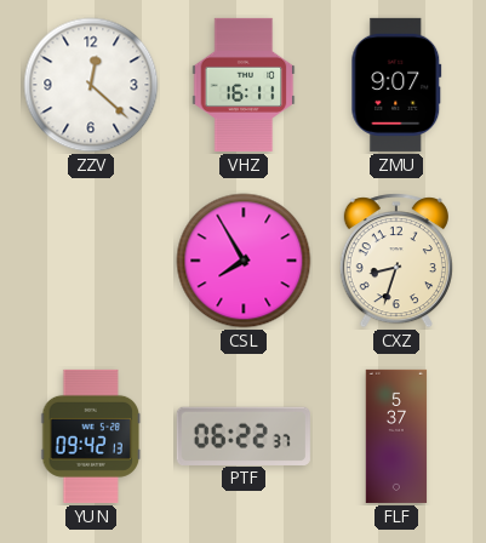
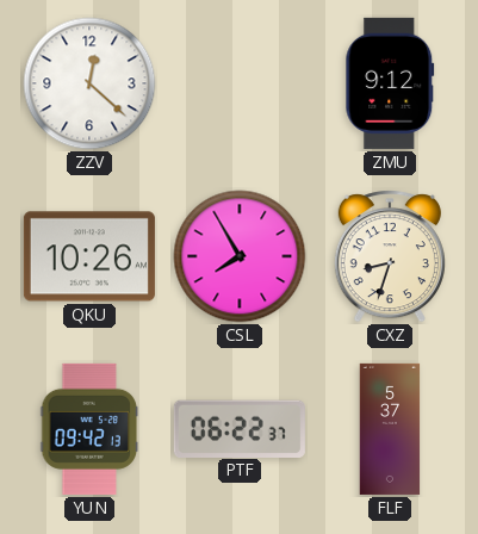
VHZ: 16:11 -> none
ZMU: 9:07 -> 9:12
QKU: none -> 10:26
